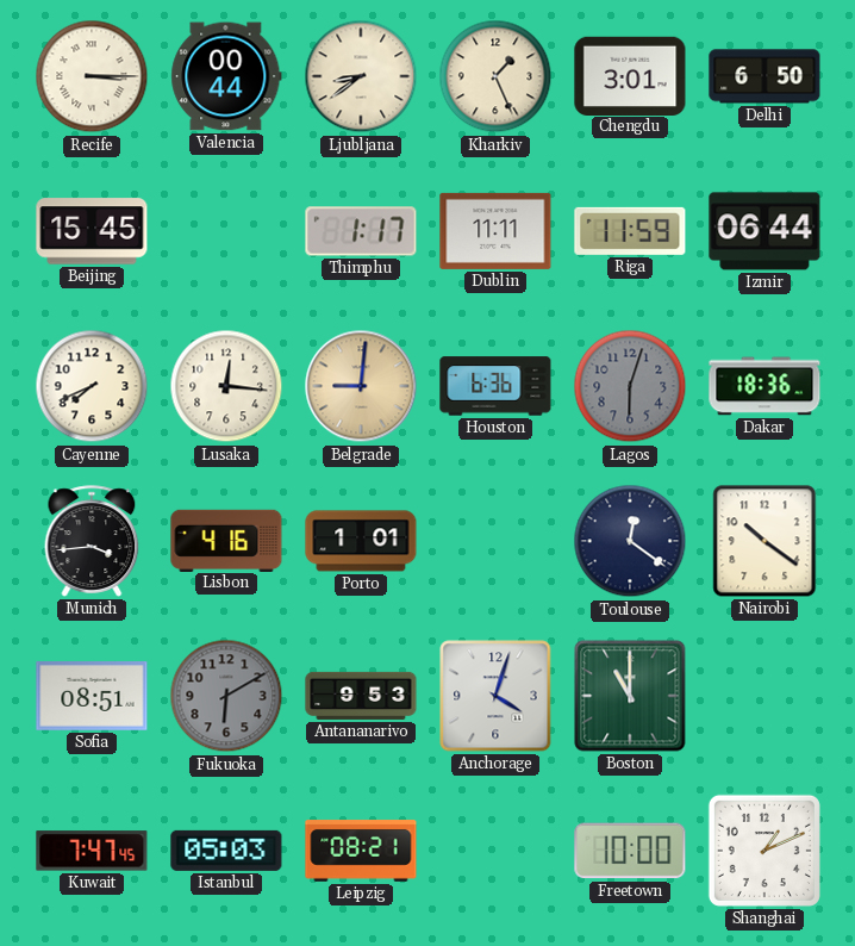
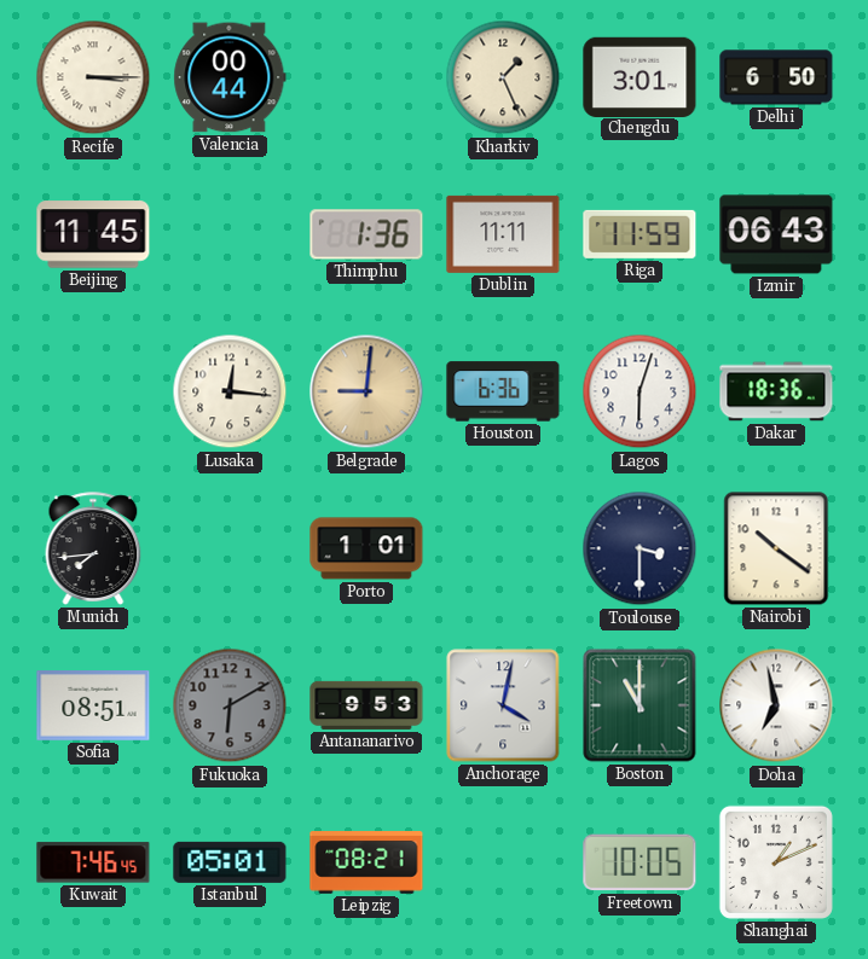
Ljubljana: 8:39 -> none
Beijing: 15:45 -> 11:45
Thimphu: 1:17 -> 1:36
Izmir: 06:44 -> 06:43
Cayenne: 7:41 -> none
Lagos dial: grey -> white
Munich: 3:44 -> 7:44
Lisbon: 4:16 -> none
Toulouse: 12:21 -> 3:30
Anchorage: 4:03 -> 4:02
Doha: none -> 6:58
Kuwait: 7:47 -> 7:46
Istanbul: 05:03 -> 05:01
Freetown: 10:00 -> 10:05
